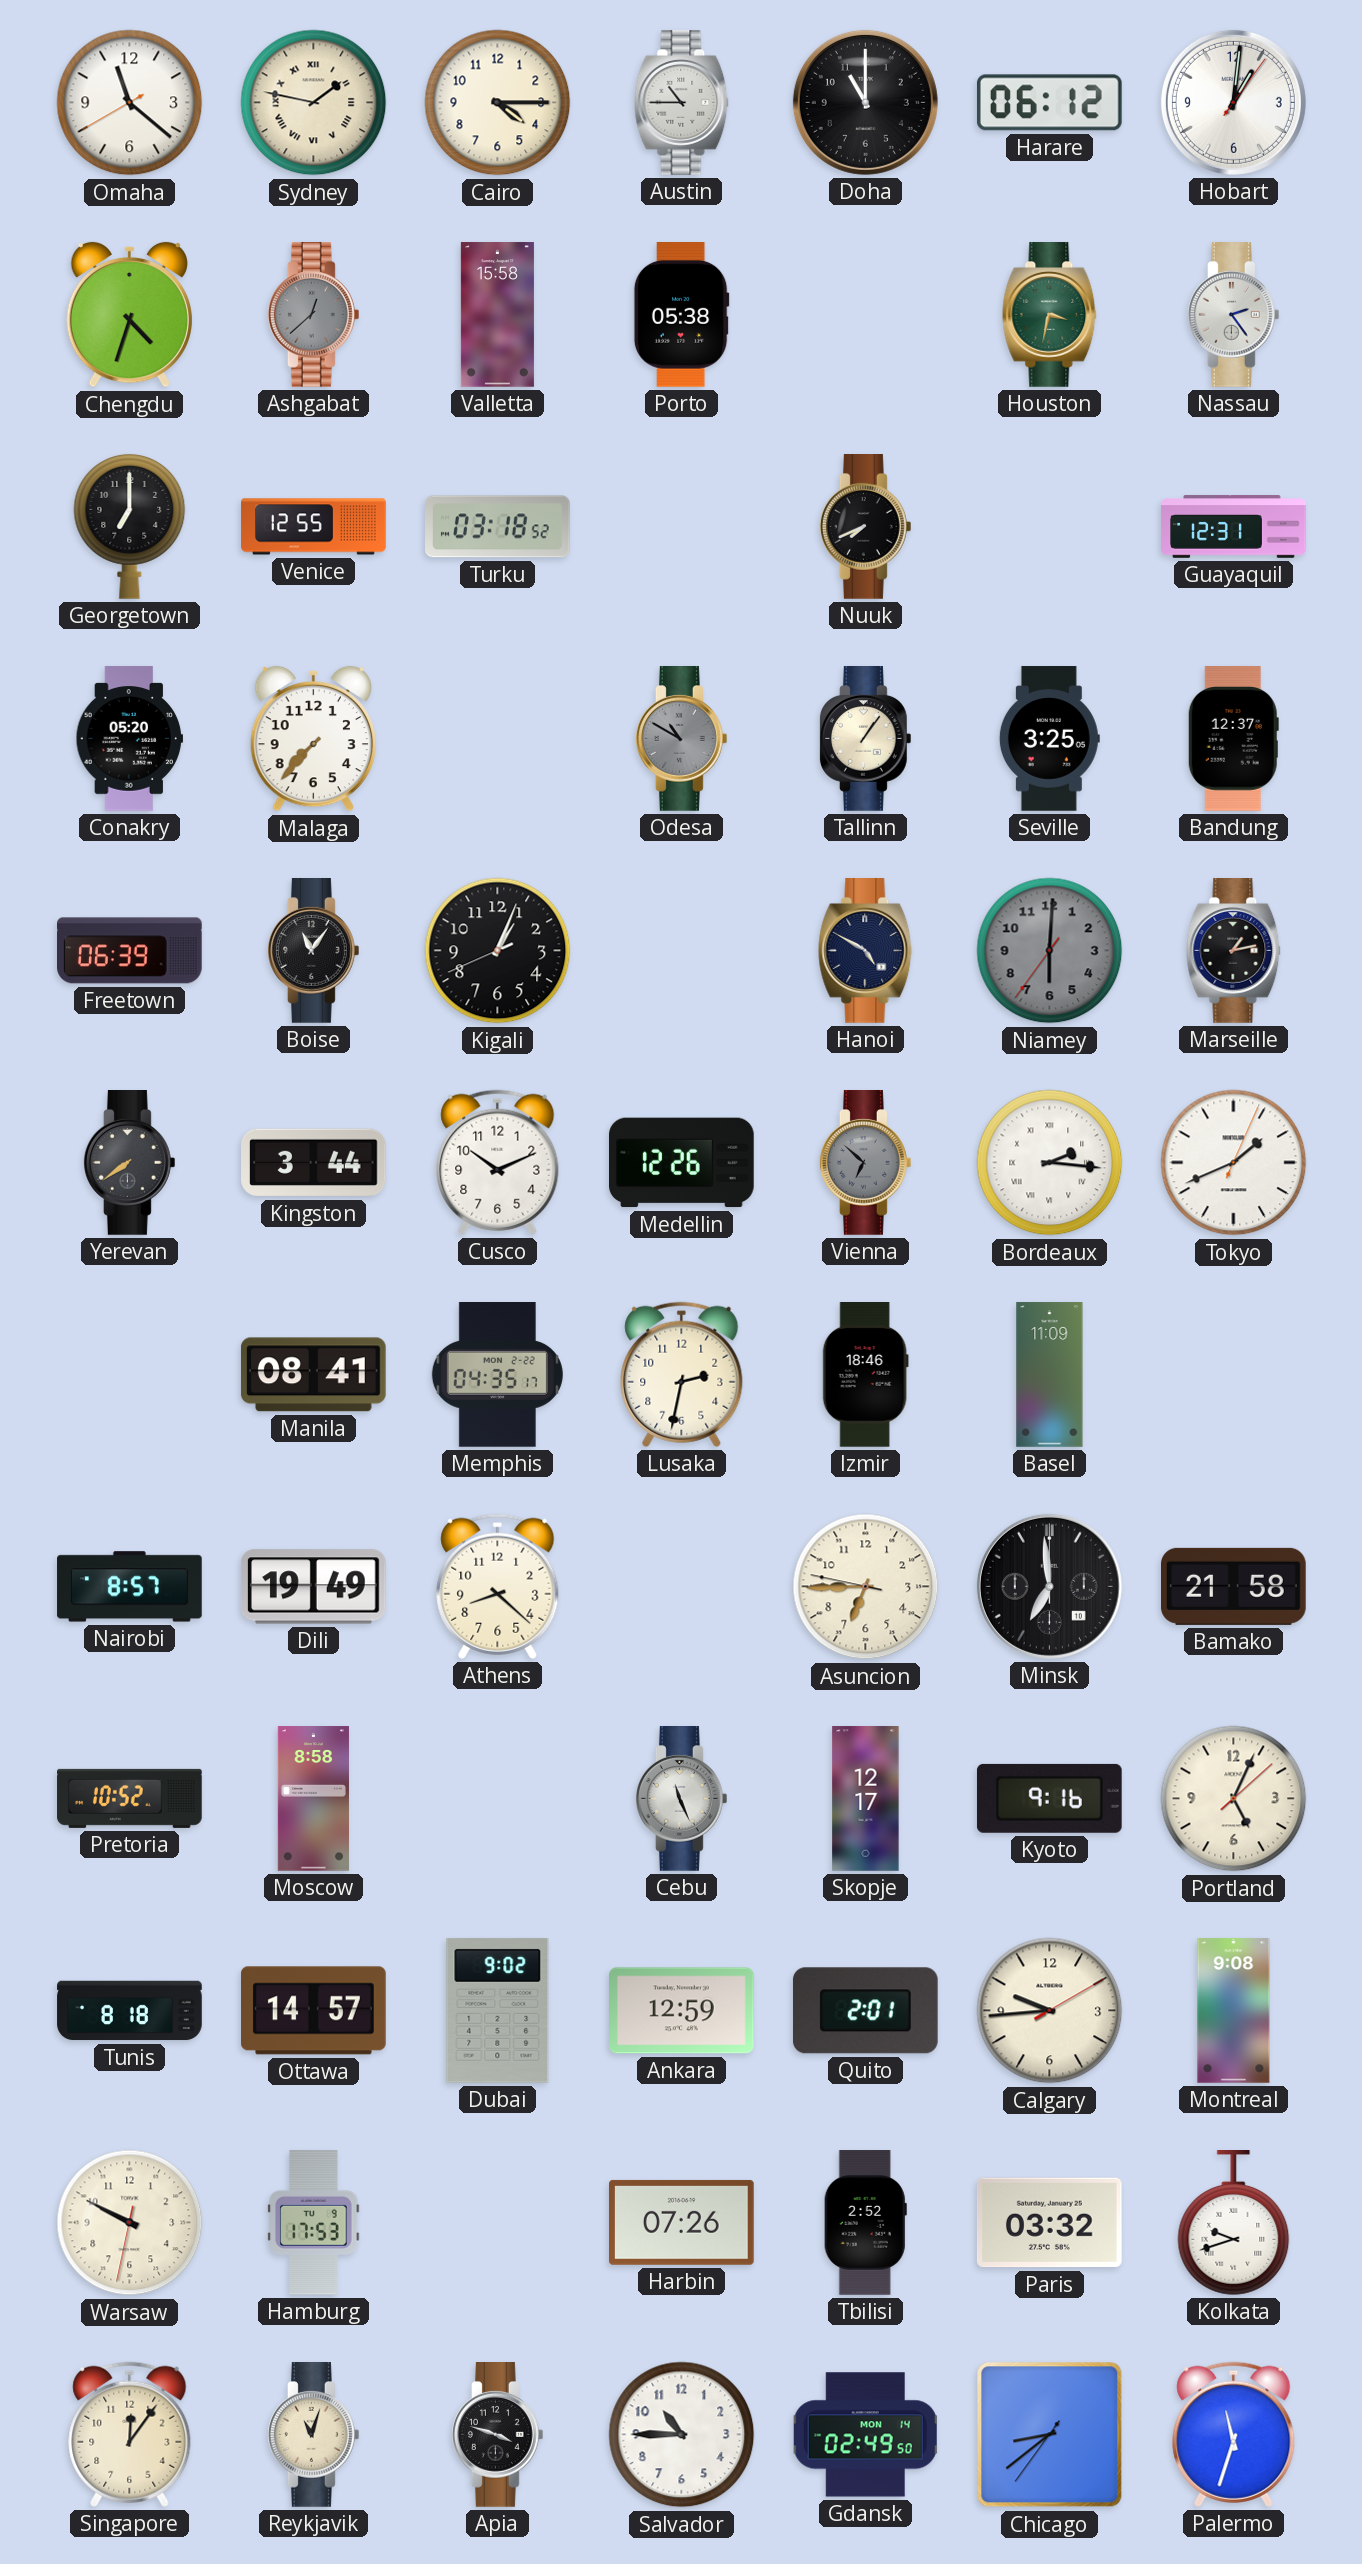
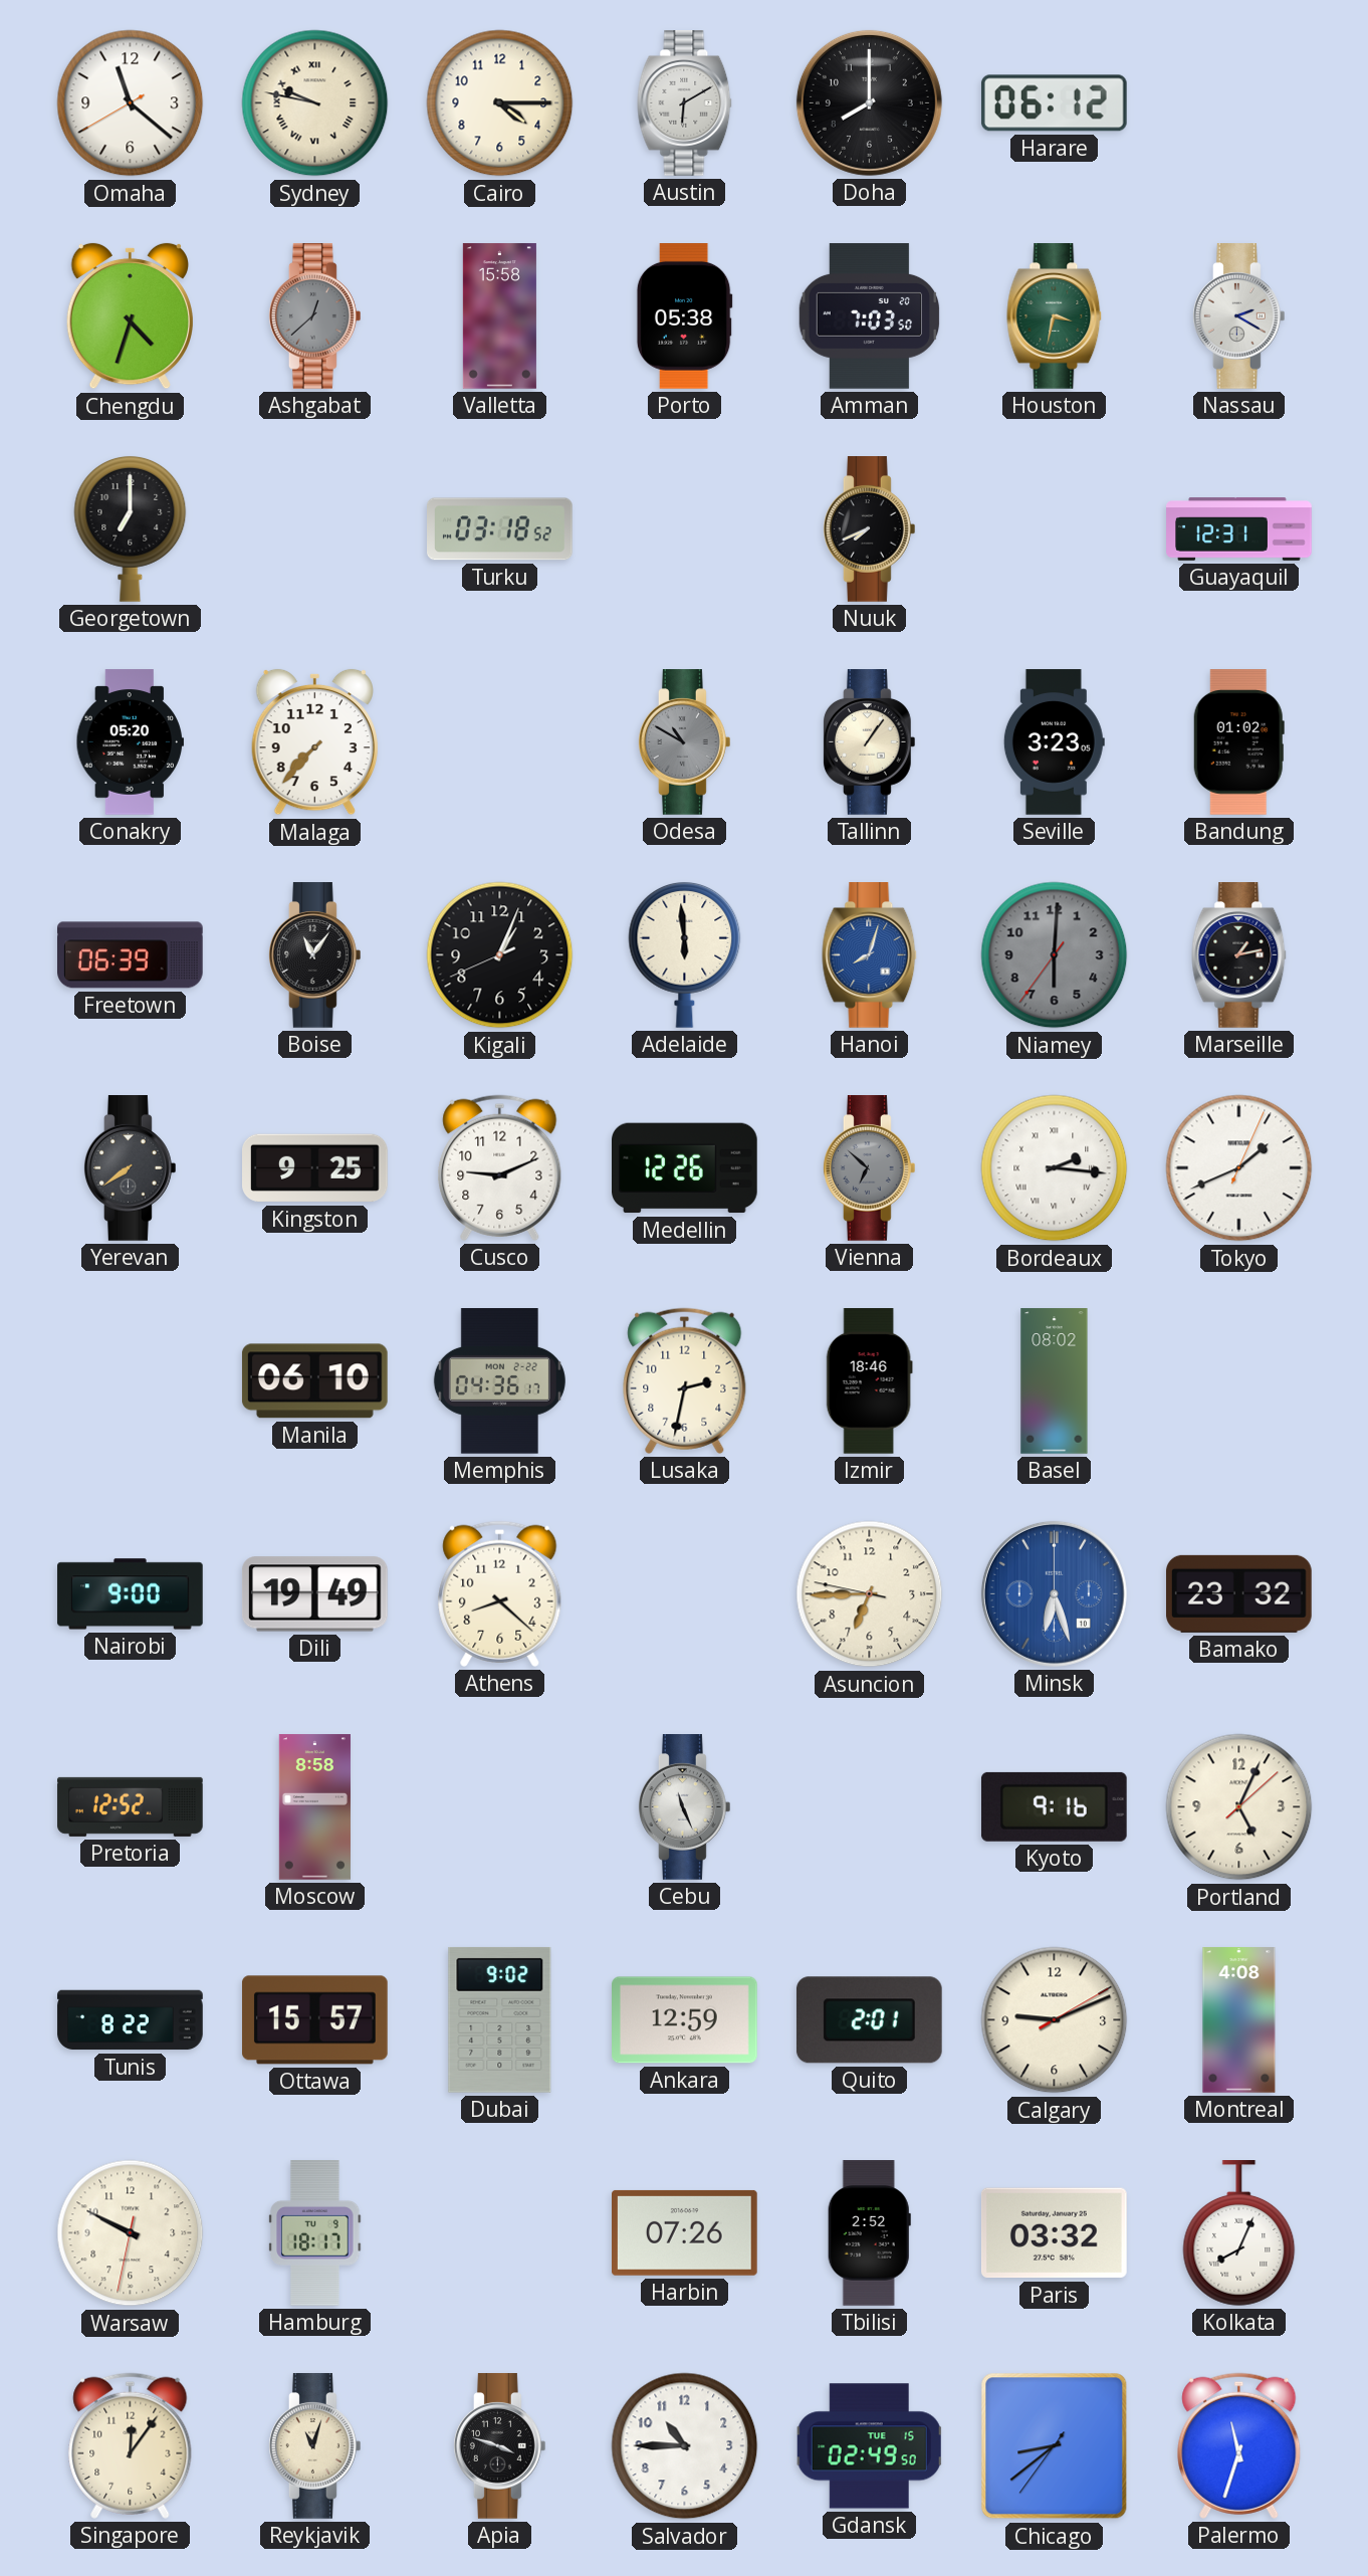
Sydney: 1:47 -> 9:47
Austin: 10:45 -> 6:10
Doha: 11:00 -> 8:00
Hobart: 1:01 -> none
Amman: none -> 7:03
Nassau: 2:24 -> 2:20
Venice: 12:55 -> none
Seville: 3:25 -> 3:23
Bandung: 12:37 -> 01:02
Adelaide: none -> 5:59
Hanoi: 4:50 -> 8:03
Hanoi dial: navy -> blue
Kingston: 3:44 -> 9:25
Cusco: 10:11 -> 9:11
Manila: 08:41 -> 06:10
Memphis: 04:35 -> 04:36
Basel: 11:09 -> 08:02
Nairobi: 8:57 -> 9:00
Minsk: 6:59 -> 6:27
Minsk dial: black -> blue
Bamako: 21:58 -> 23:32
Pretoria: 10:52 -> 12:52
Skopje: 12:17 -> none
Tunis: 8:18 -> 8:22
Ottawa: 14:57 -> 15:57
Calgary: 9:44 -> 9:11
Montreal: 9:08 -> 4:08
Hamburg: 17:53 -> 18:17
Kolkata: 9:42 -> 8:04
Gdansk date: MON 14 -> TUE 15
